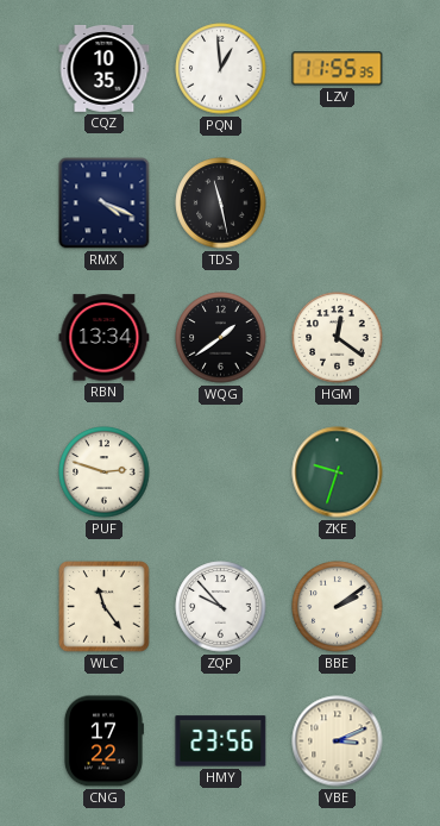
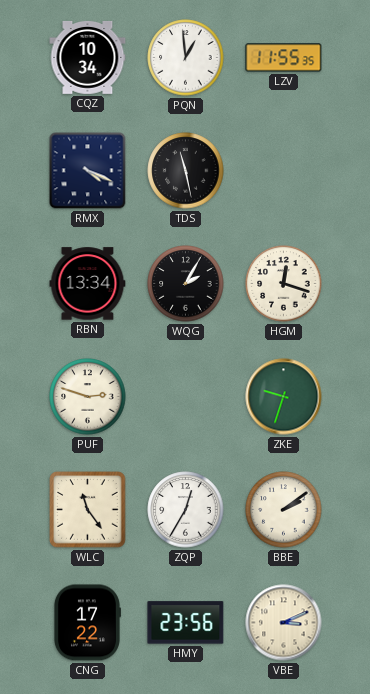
CQZ: 10:35 -> 10:34
WQG: 1:39 -> 2:05
HGM: 12:21 -> 12:18
ZQP: 9:53 -> 12:35
